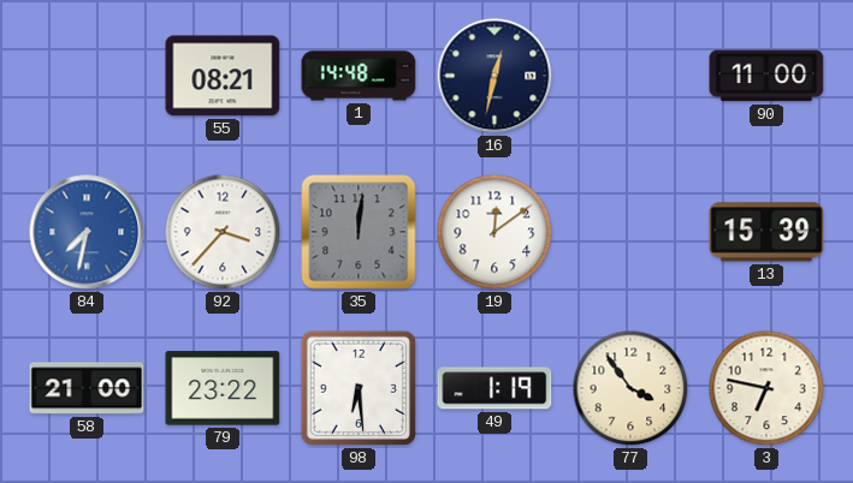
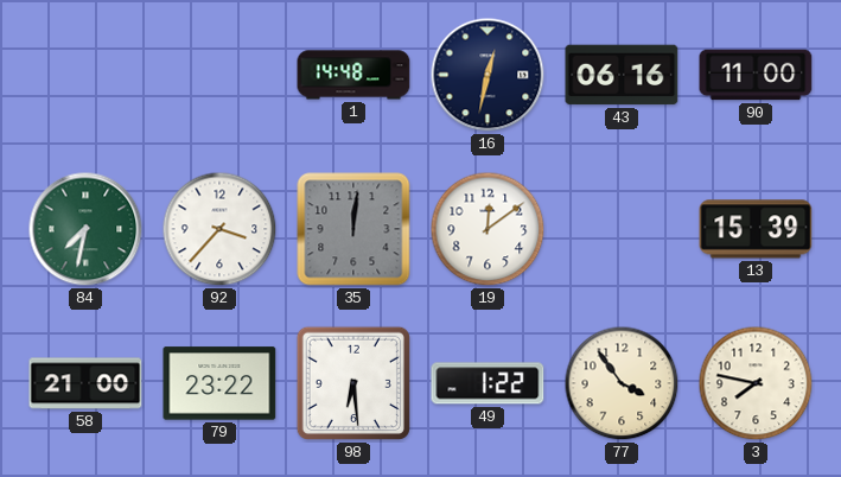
55: 08:21 -> none
43: none -> 06:16
84 dial: blue -> green
49: 1:19 -> 1:22
3: 6:47 -> 7:47
